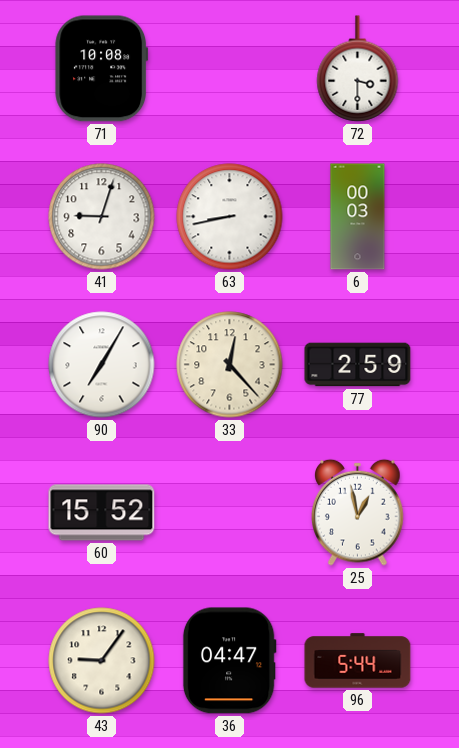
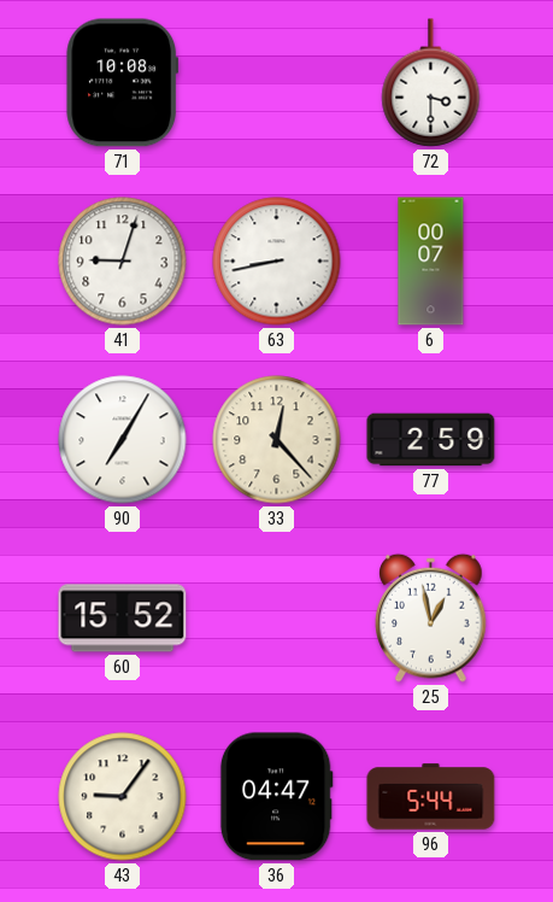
6: 00:03 -> 00:07
